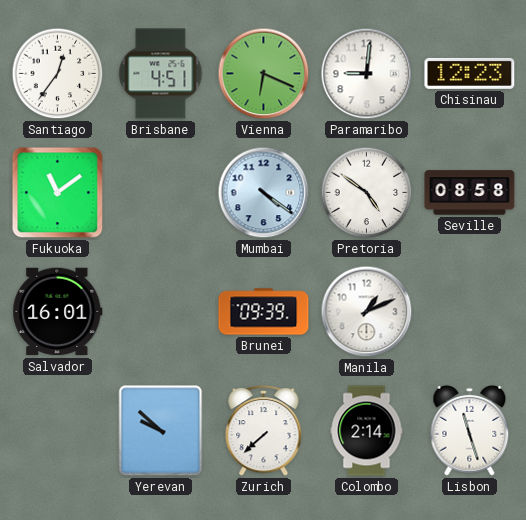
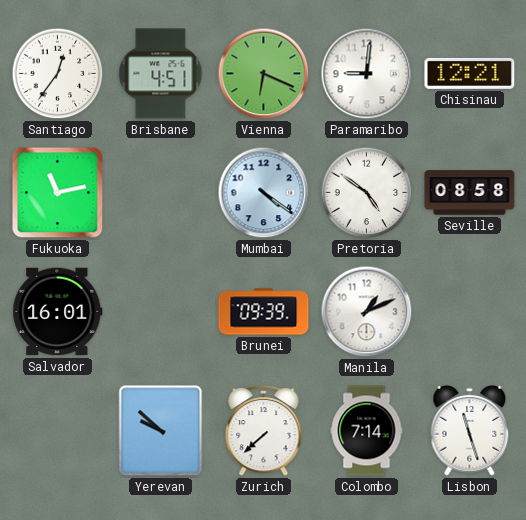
Chisinau: 12:23 -> 12:21
Fukuoka: 11:09 -> 11:13
Colombo: 2:14 -> 7:14
